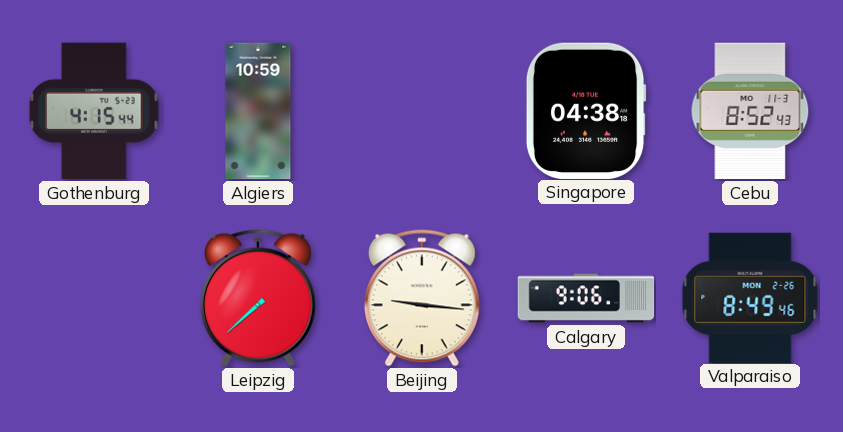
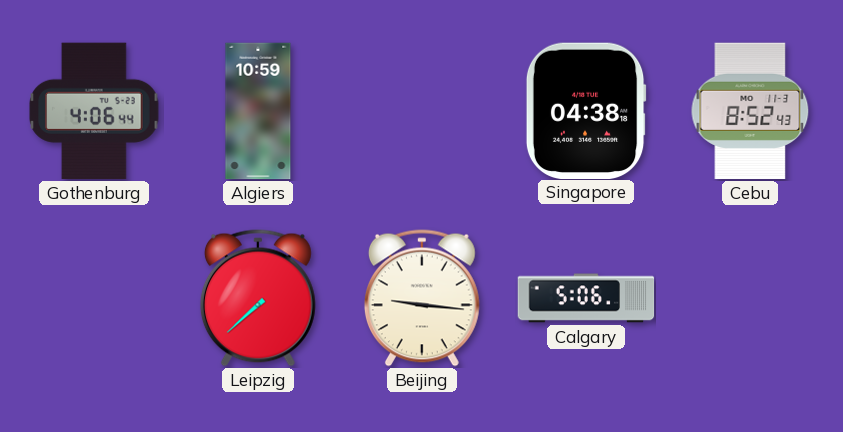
Gothenburg: 4:15 -> 4:06
Calgary: 9:06 -> 5:06
Valparaiso: 8:49 -> none
